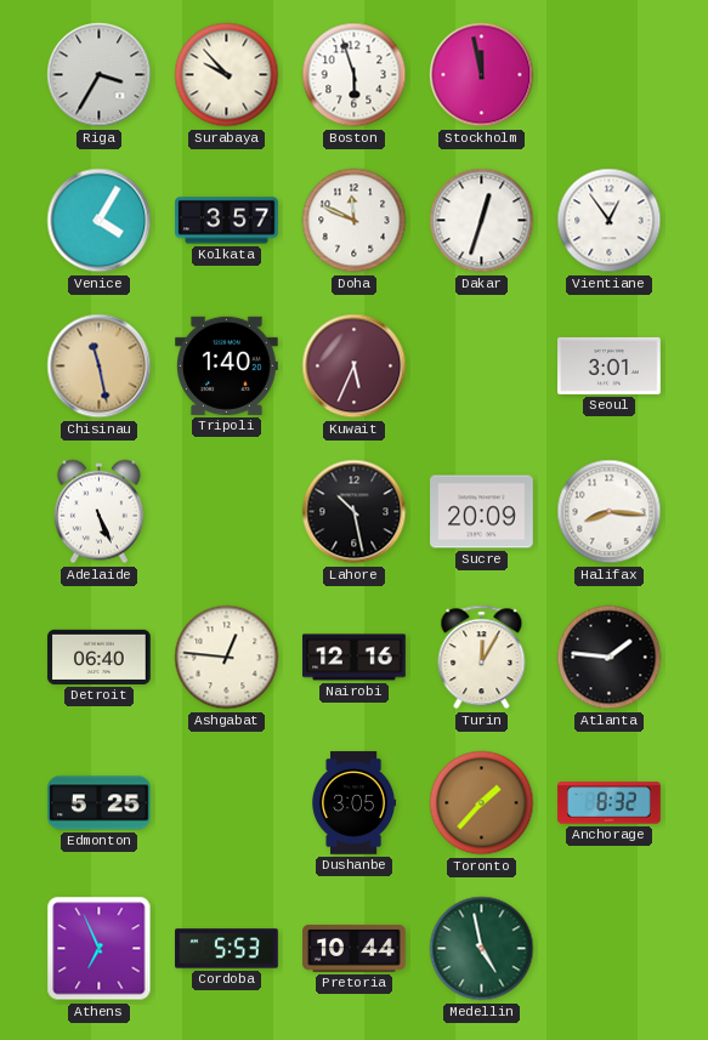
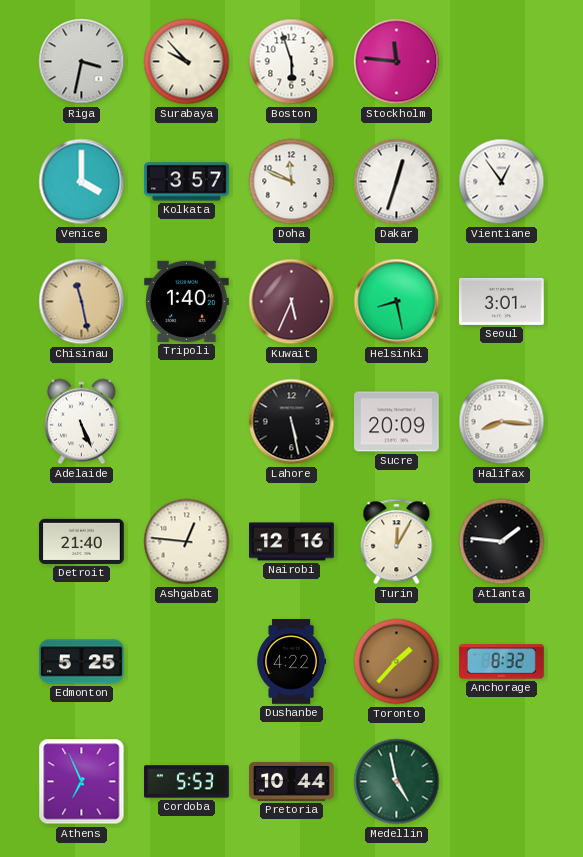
Riga: 3:35 -> 3:32
Stockholm: 11:58 -> 11:46
Venice: 4:05 -> 4:00
Helsinki: none -> 8:28
Lahore: 10:28 -> 5:28
Detroit: 06:40 -> 21:40
Dushanbe: 3:05 -> 4:22
